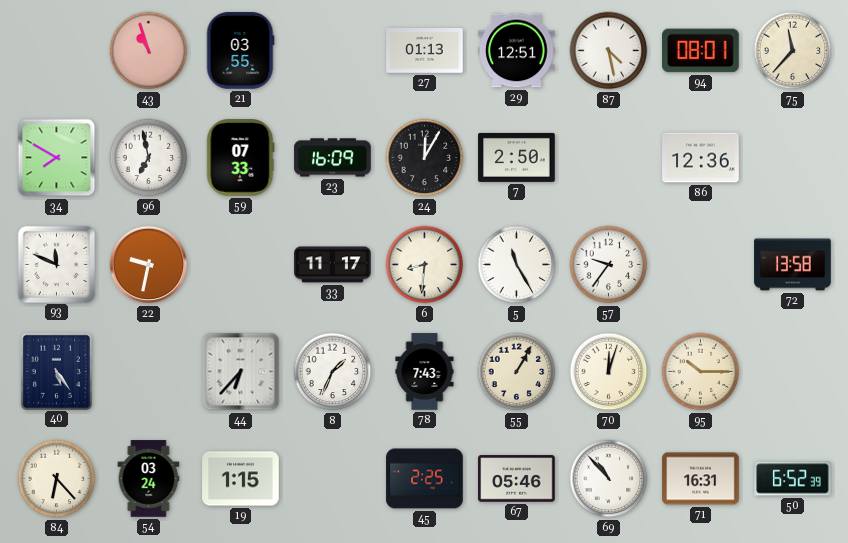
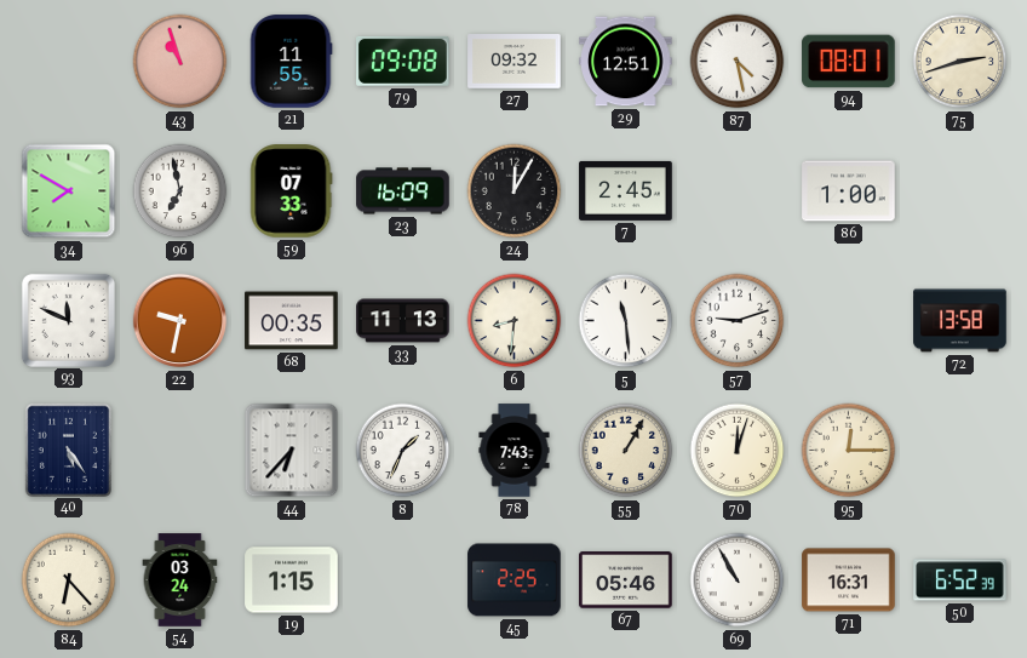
21: 03:55 -> 11:55
79: none -> 09:08
27: 01:13 -> 09:32
75: 11:37 -> 2:42
7: 2:50 -> 2:45
86: 12:36 -> 1:00
68: none -> 00:35
33: 11:17 -> 11:13
5: 11:25 -> 11:29
57: 9:36 -> 9:12
95: 10:15 -> 12:15
69: 10:53 -> 10:55
